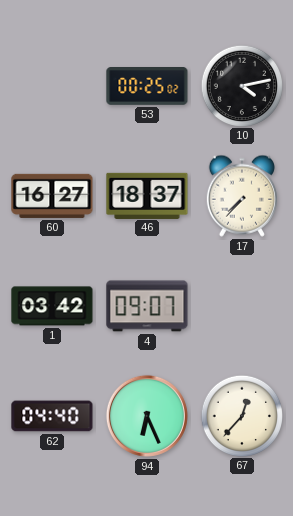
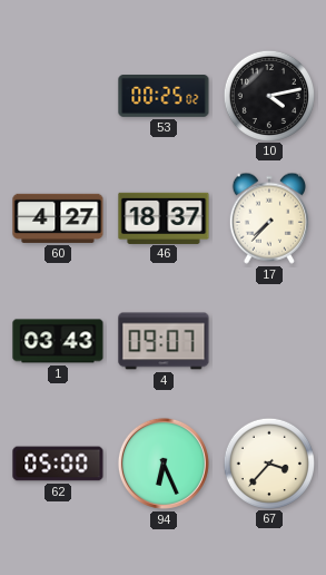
60: 16:27 -> 4:27
1: 03:42 -> 03:43
62: 04:40 -> 05:00
67: 12:37 -> 3:37
